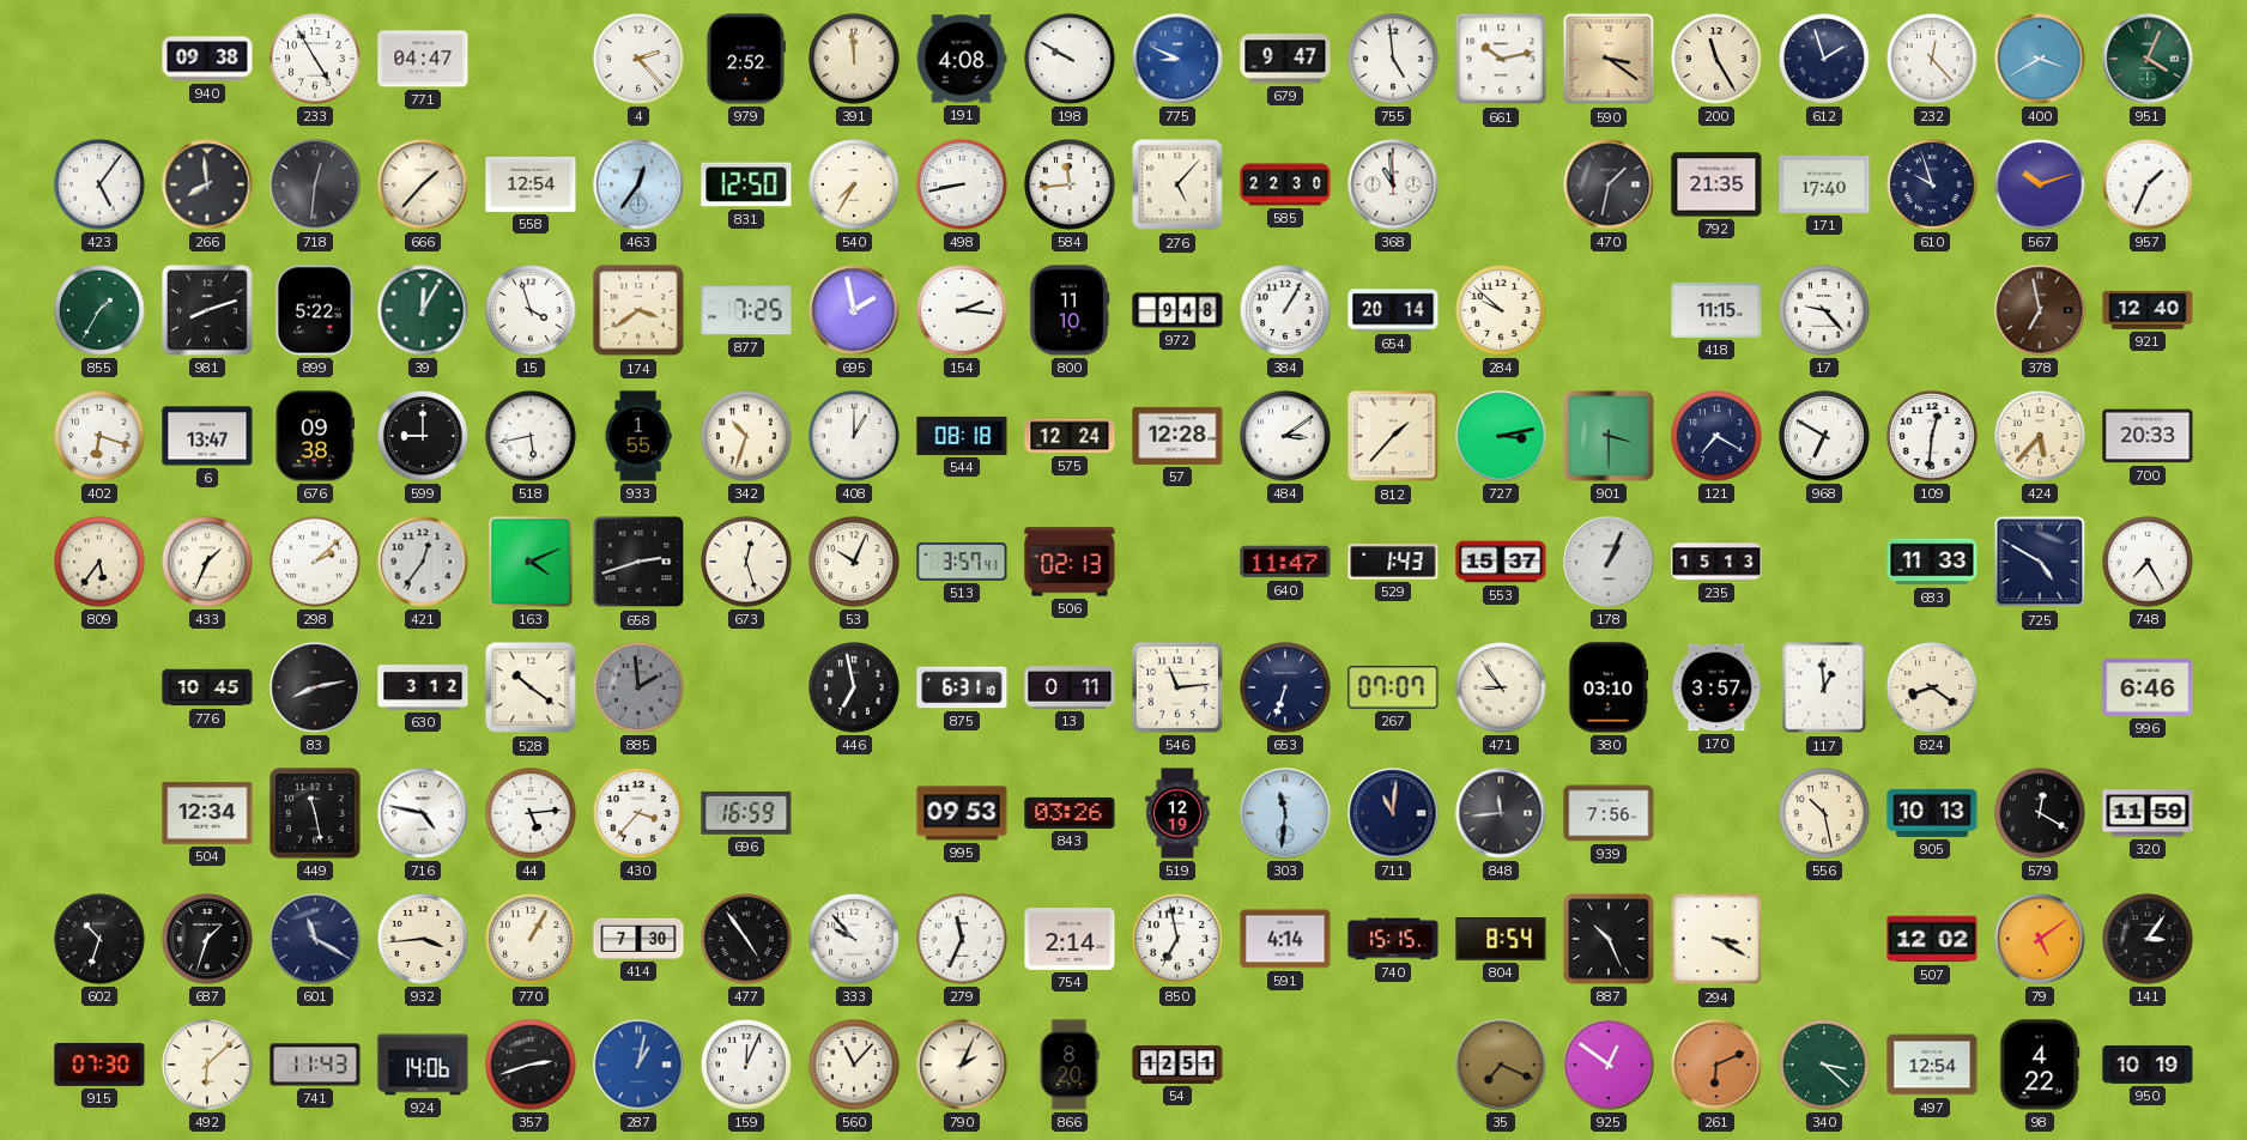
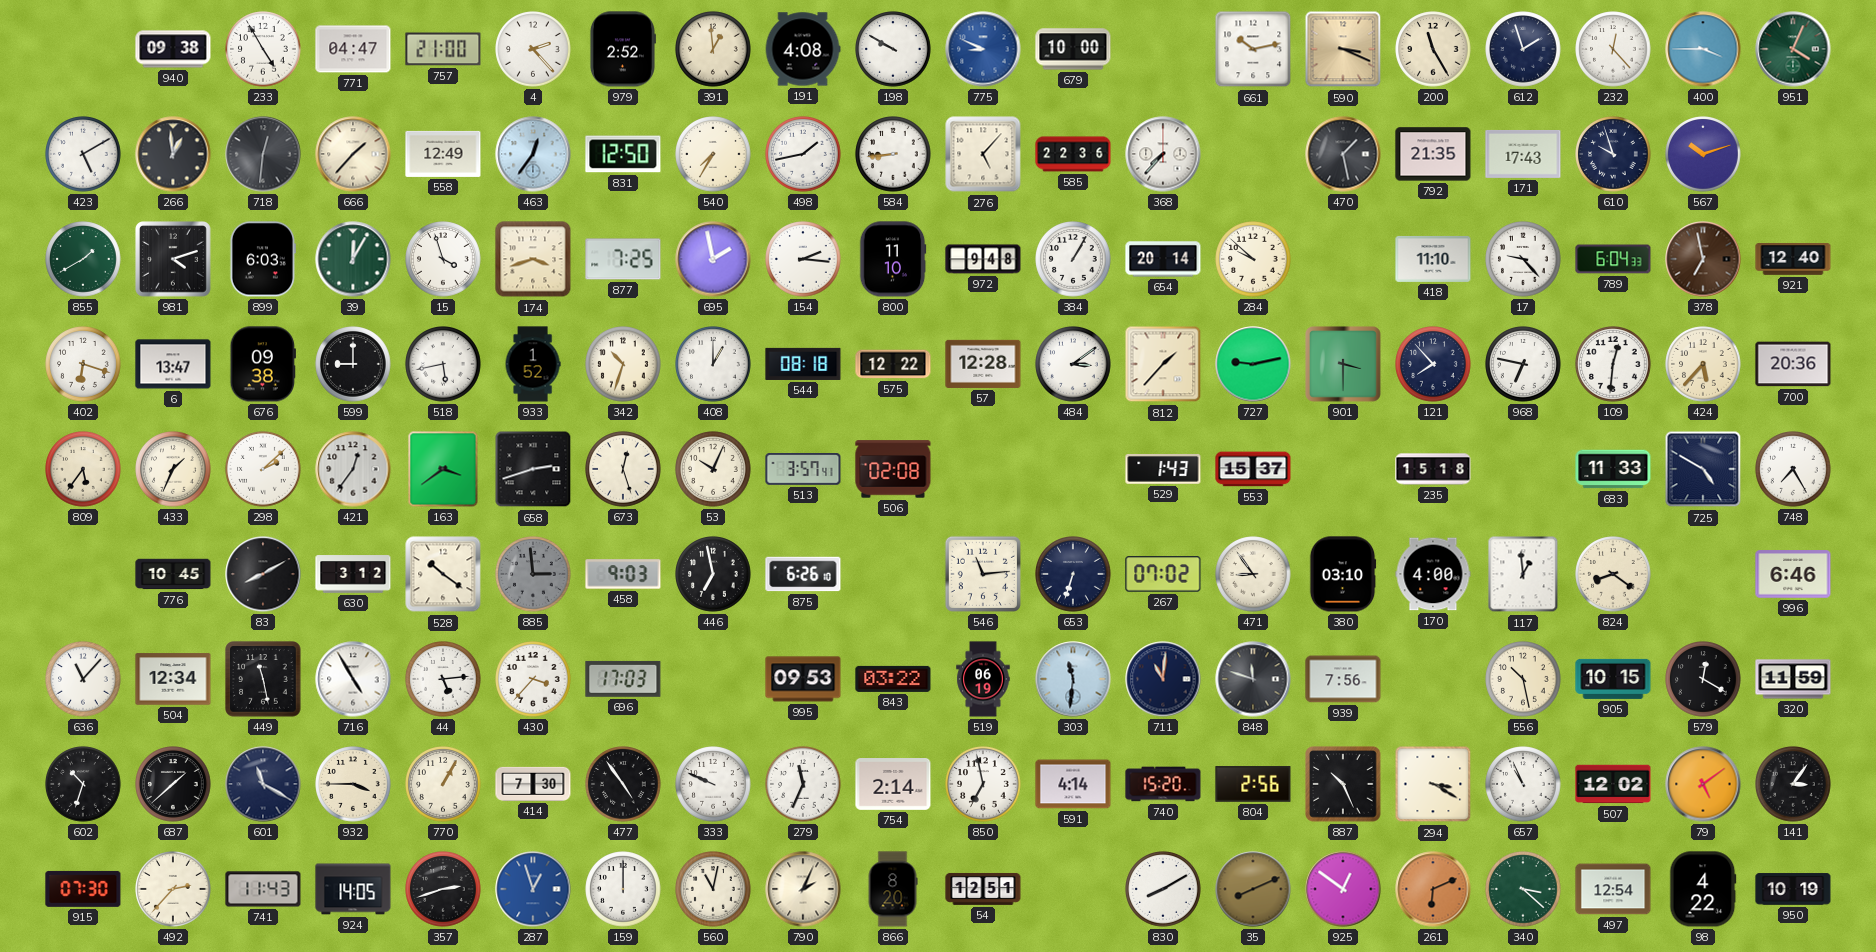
757: none -> 21:00
391: 11:59 -> 12:59
679: 9:47 -> 10:00
755: 4:59 -> none
590: 3:21 -> 3:19
400: 3:40 -> 3:45
423: 5:06 -> 5:10
266: 7:59 -> 12:59
558: 12:54 -> 12:49
498: 8:43 -> 1:43
584: 11:44 -> 8:44
585: 22:30 -> 22:36
368: 10:59 -> 7:37
470: 1:32 -> 1:28
171: 17:40 -> 17:43
957: 1:34 -> none
855: 1:35 -> 1:40
981: 8:12 -> 4:12
899: 5:22 -> 6:03
174: 3:39 -> 3:42
418: 11:15 -> 11:10
789: none -> 6:04
933: 1:55 -> 1:52
575: 12:24 -> 12:22
727: 3:13 -> 9:13
121: 7:20 -> 7:53
968: 6:50 -> 6:47
700: 20:33 -> 20:36
163: 4:11 -> 3:39
506: 02:13 -> 02:08
640: 11:47 -> none
178: 1:04 -> none
235: 15:13 -> 15:18
83: 8:13 -> 8:10
885: 1:59 -> 2:59
458: none -> 9:03
875: 6:31 -> 6:26
13: 0:11 -> none
267: 07:07 -> 07:02
170: 3:57 -> 4:00
636: none -> 11:07
716: 4:47 -> 4:55
696: 16:59 -> 17:03
843: 03:26 -> 03:22
519: 12:19 -> 06:19
848: 11:44 -> 11:48
905: 10:13 -> 10:15
687: 1:33 -> 1:38
932: 3:44 -> 3:45
333: 9:53 -> 9:49
740: 15:15 -> 15:20
804: 8:54 -> 2:56
657: none -> 10:56
492: 6:08 -> 2:37
924: 14:06 -> 14:05
287: 1:02 -> 12:57
159: 12:04 -> 12:00
560: 11:07 -> 11:02
830: none -> 8:10
35: 7:19 -> 8:11
